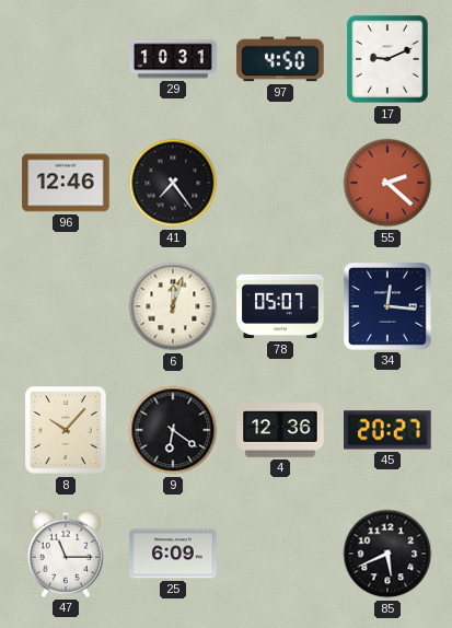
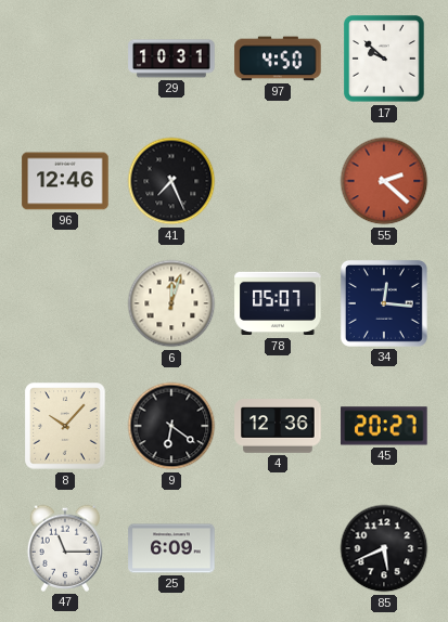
17: 9:11 -> 9:52
41: 7:24 -> 7:26
